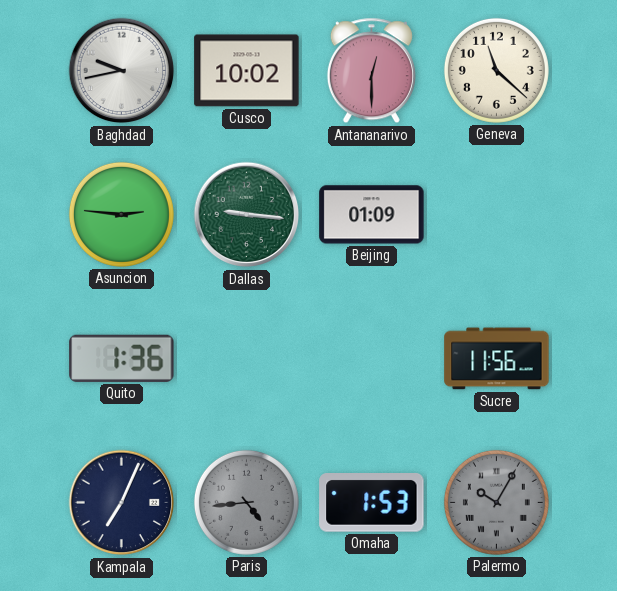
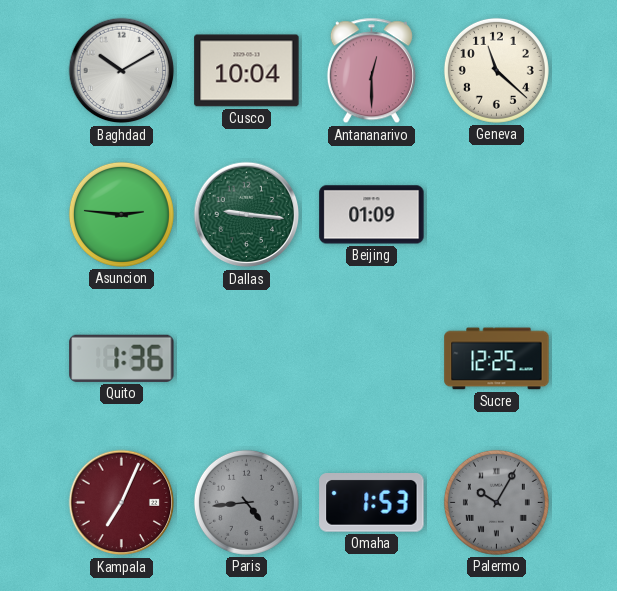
Baghdad: 9:43 -> 10:10
Cusco: 10:02 -> 10:04
Sucre: 11:56 -> 12:25
Kampala dial: navy -> burgundy
